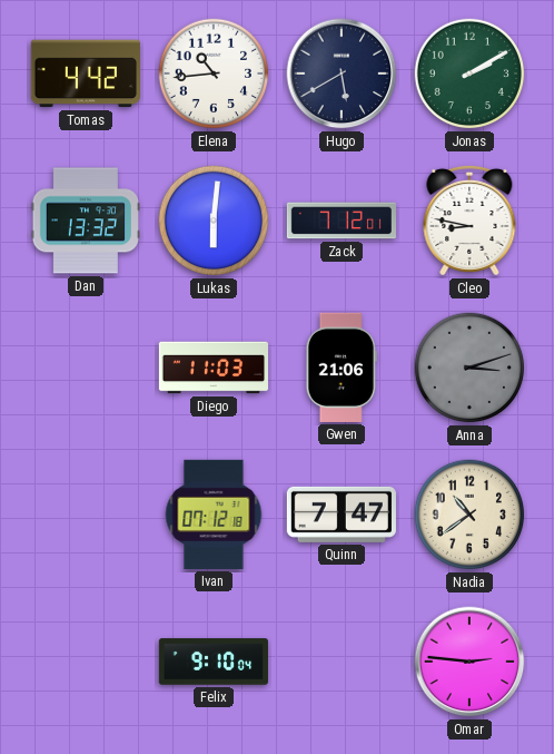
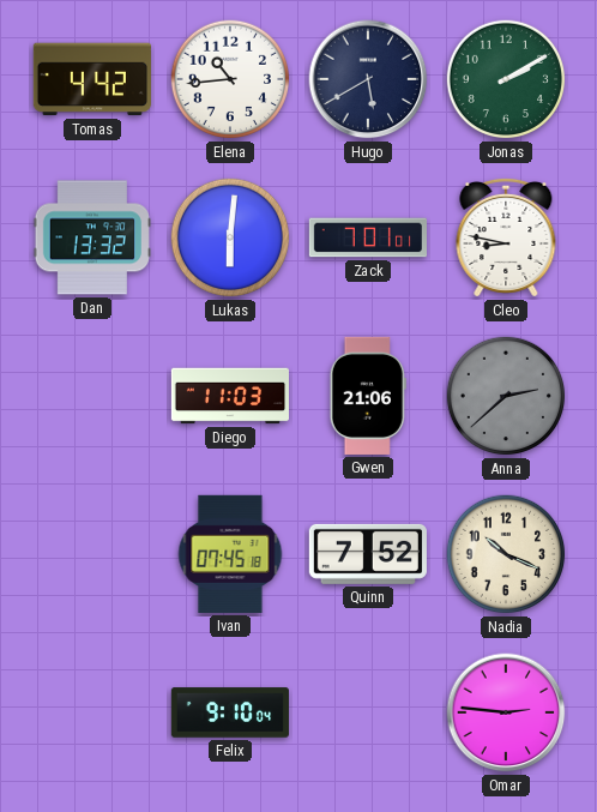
Zack: 7:12 -> 7:01
Anna: 3:12 -> 2:38
Ivan: 07:12 -> 07:45
Quinn: 7:47 -> 7:52
Nadia: 10:39 -> 10:19
